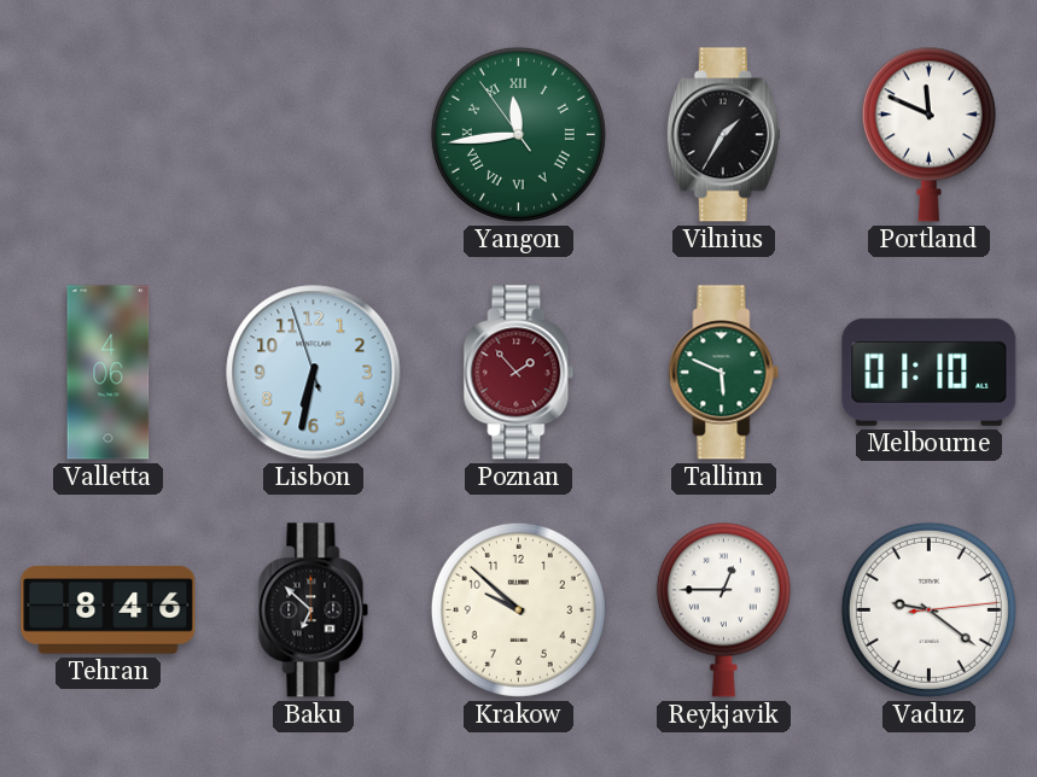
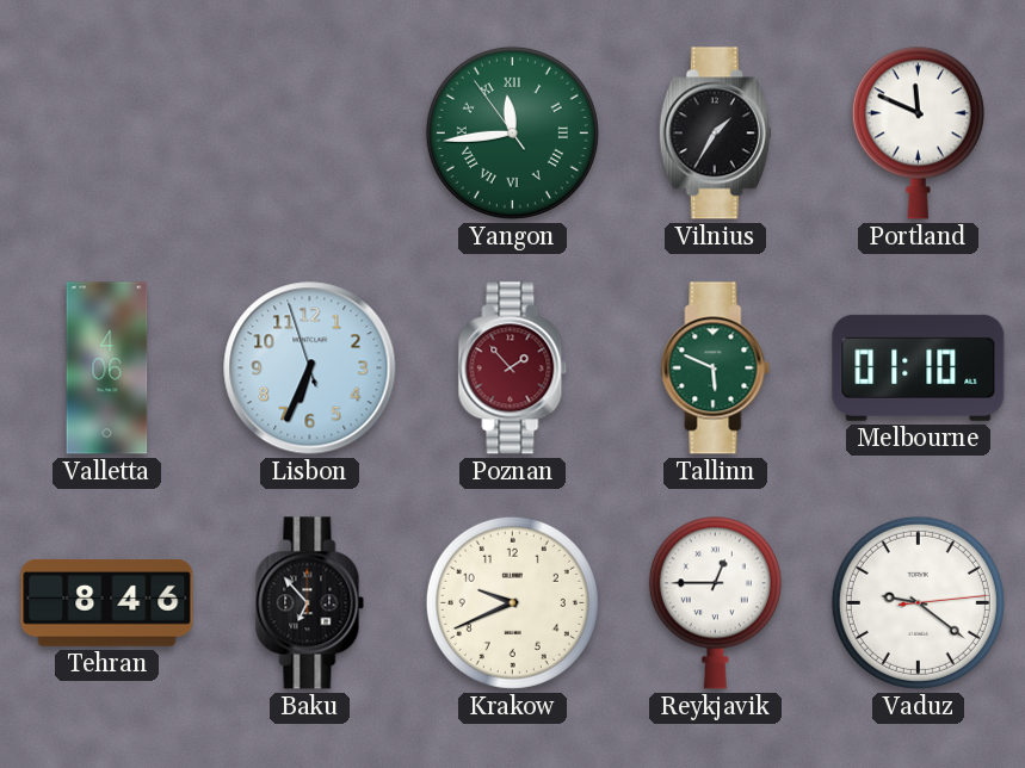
Lisbon: 6:31 -> 6:33
Baku: 6:52 -> 6:53
Krakow: 9:52 -> 9:41
